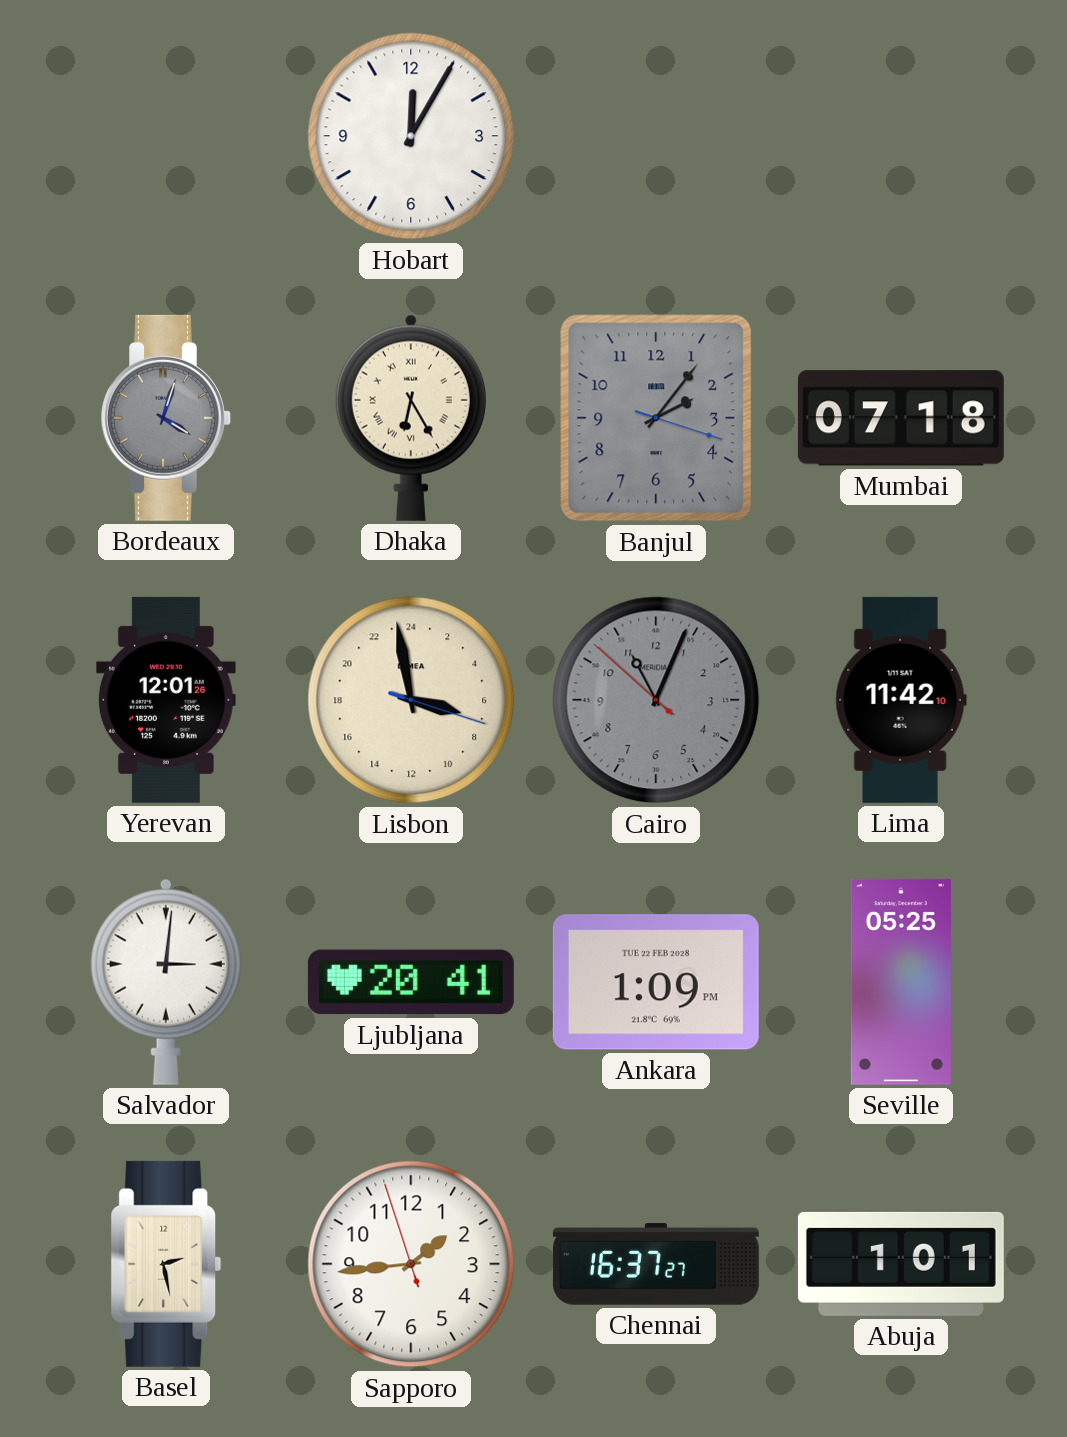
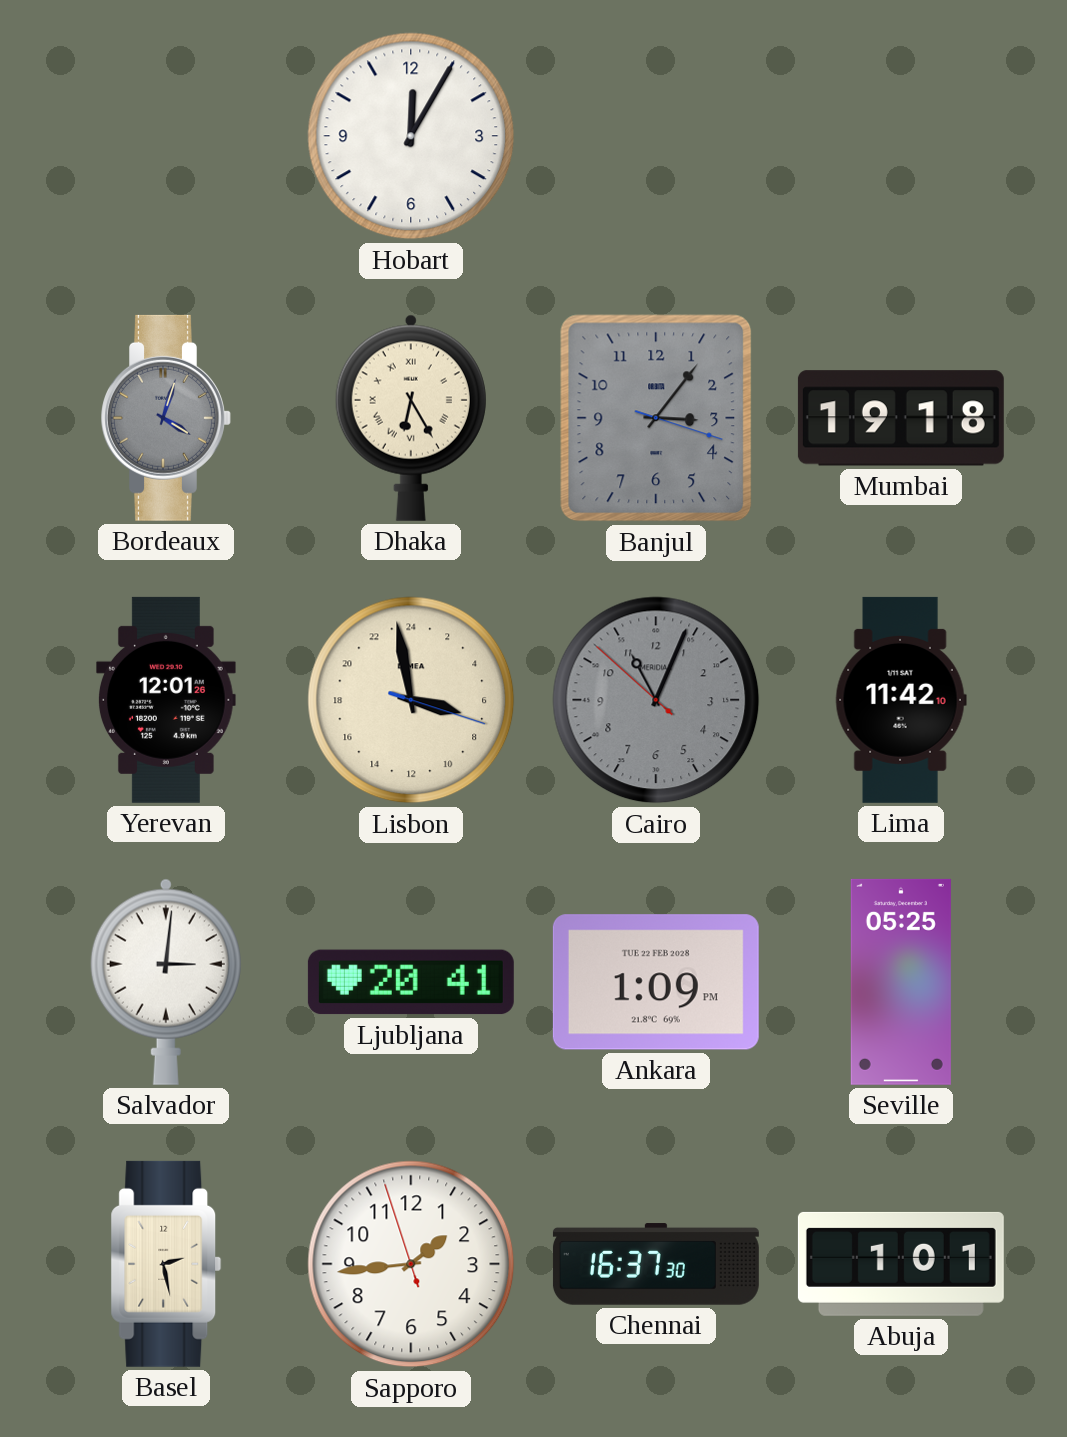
Banjul: 2:06 -> 3:06
Mumbai: 07:18 -> 19:18
Chennai: 16:37:27 -> 16:37:30
